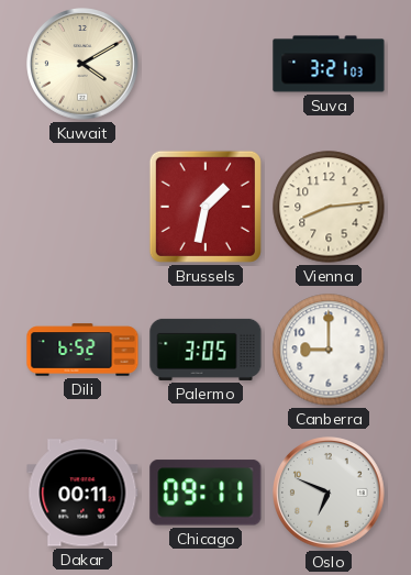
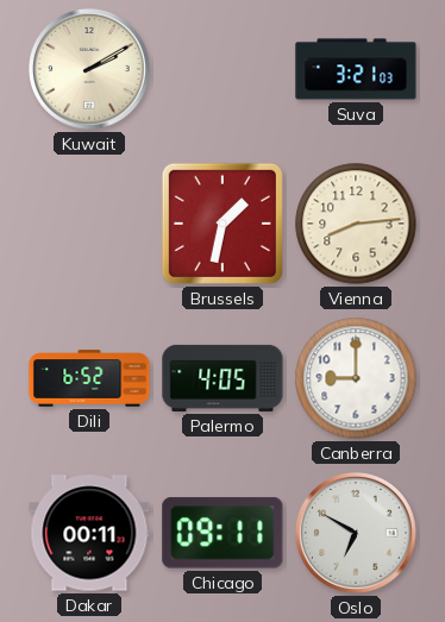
Kuwait: 4:10 -> 2:10
Palermo: 3:05 -> 4:05
Oslo: 6:49 -> 6:50
